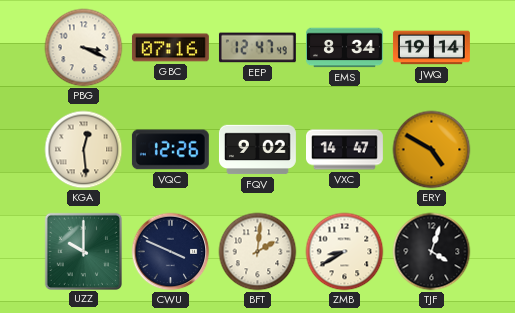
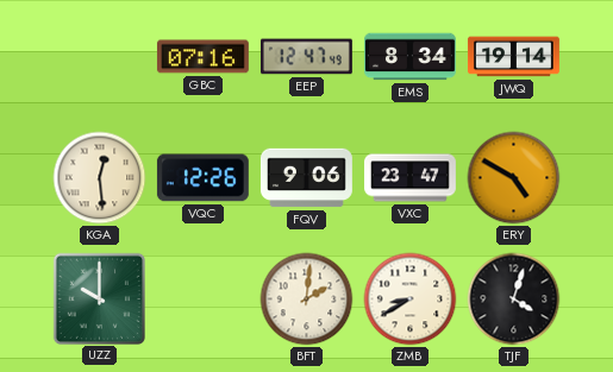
PBG: 3:19 -> none
FQV: 9:02 -> 9:06
VXC: 14:47 -> 23:47
CWU: 3:49 -> none
